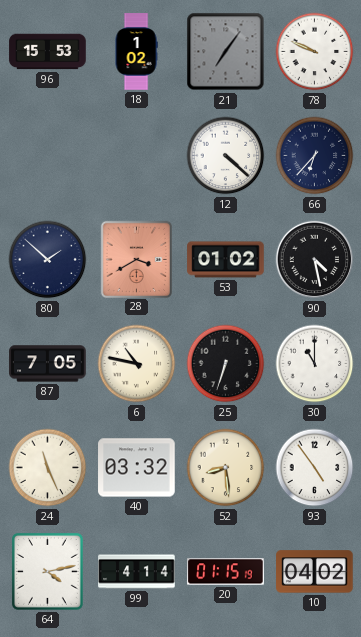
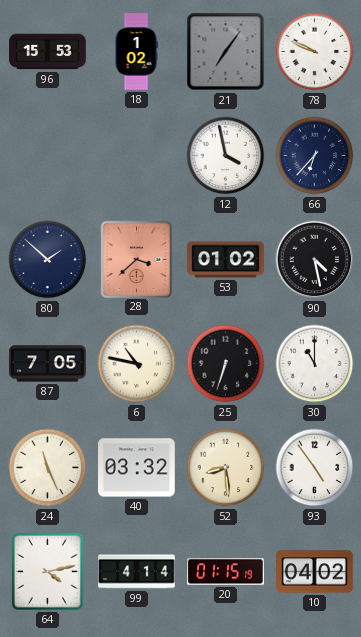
12: 4:22 -> 3:58
28: 3:40 -> 3:38
